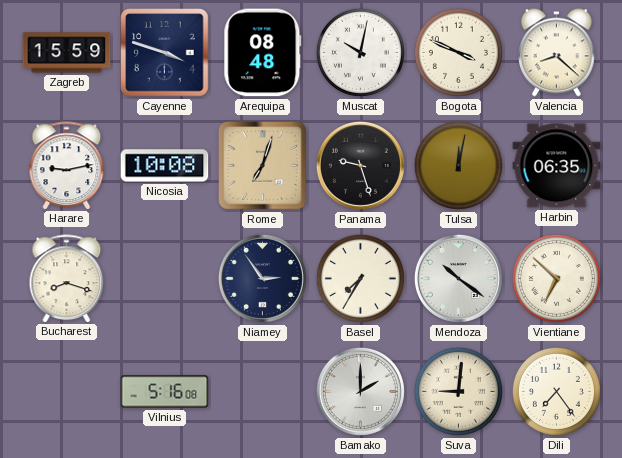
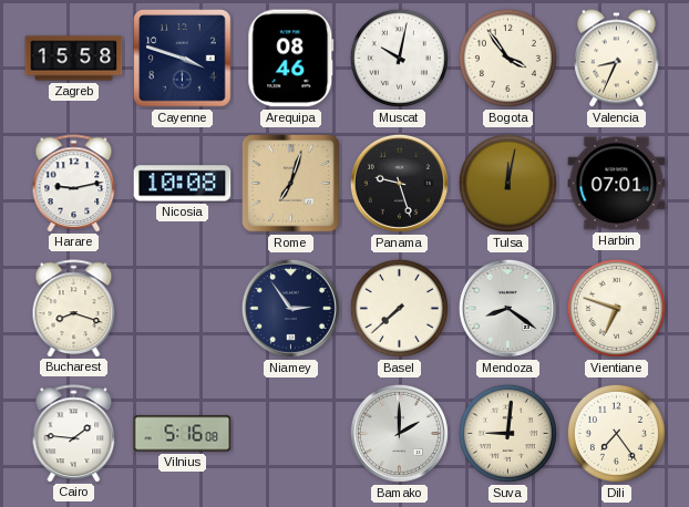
Zagreb: 15:59 -> 15:58
Arequipa: 08:48 -> 08:46
Bogota: 3:49 -> 3:54
Valencia: 8:22 -> 8:34
Harbin: 06:35 -> 07:01
Basel: 7:35 -> 7:38
Mendoza: 10:21 -> 8:21
Vientiane: 6:52 -> 6:48
Cairo: none -> 1:46
